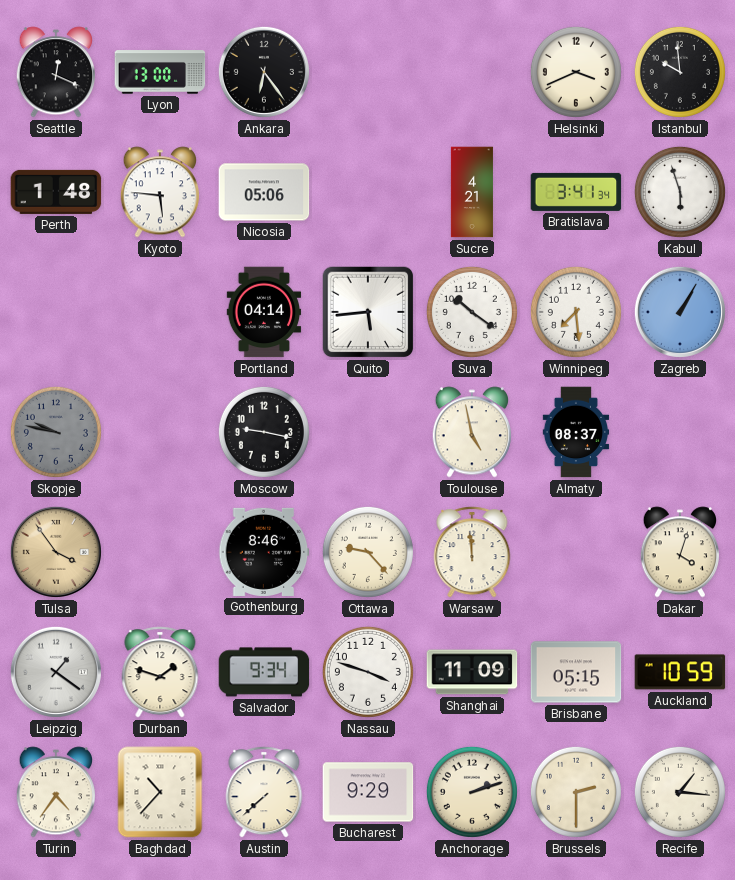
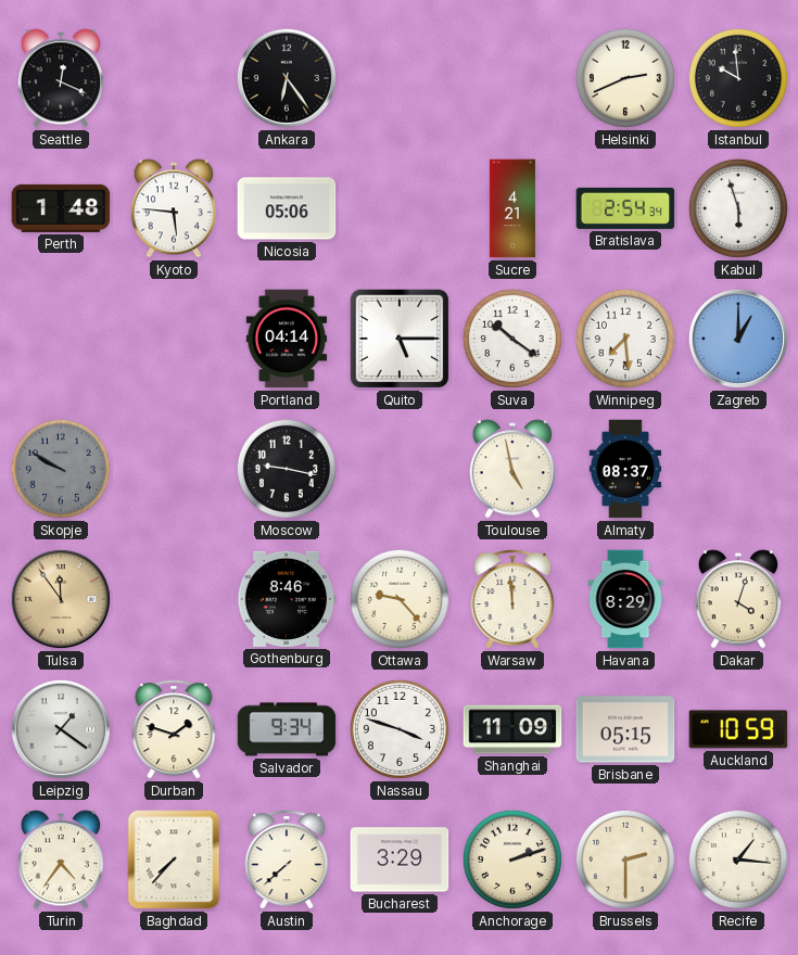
Lyon: 13:00 -> none
Helsinki: 3:41 -> 2:41
Bratislava: 3:41 -> 2:54
Quito: 5:44 -> 5:15
Zagreb: 1:05 -> 1:00
Skopje: 9:47 -> 9:50
Tulsa: 3:54 -> 11:54
Havana: none -> 8:29
Baghdad: 10:37 -> 7:37
Bucharest: 9:29 -> 3:29
